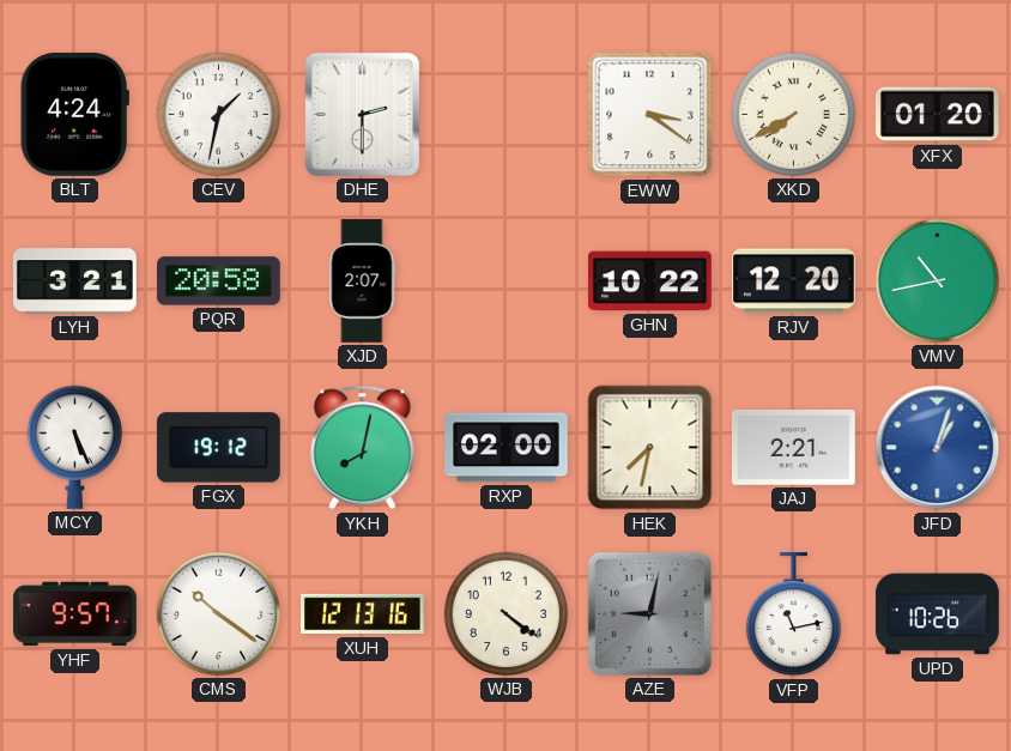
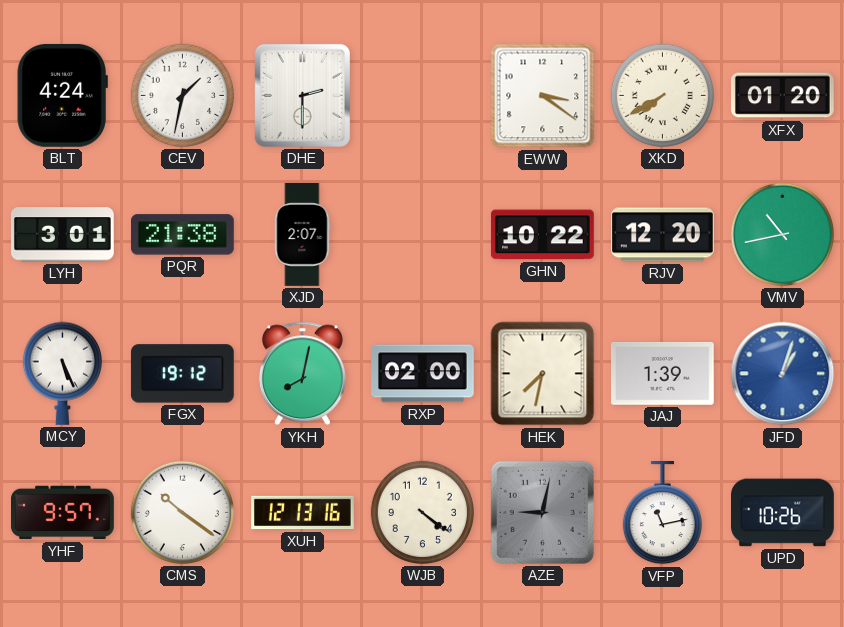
LYH: 3:21 -> 3:01
PQR: 20:58 -> 21:38
JAJ: 2:21 -> 1:39
